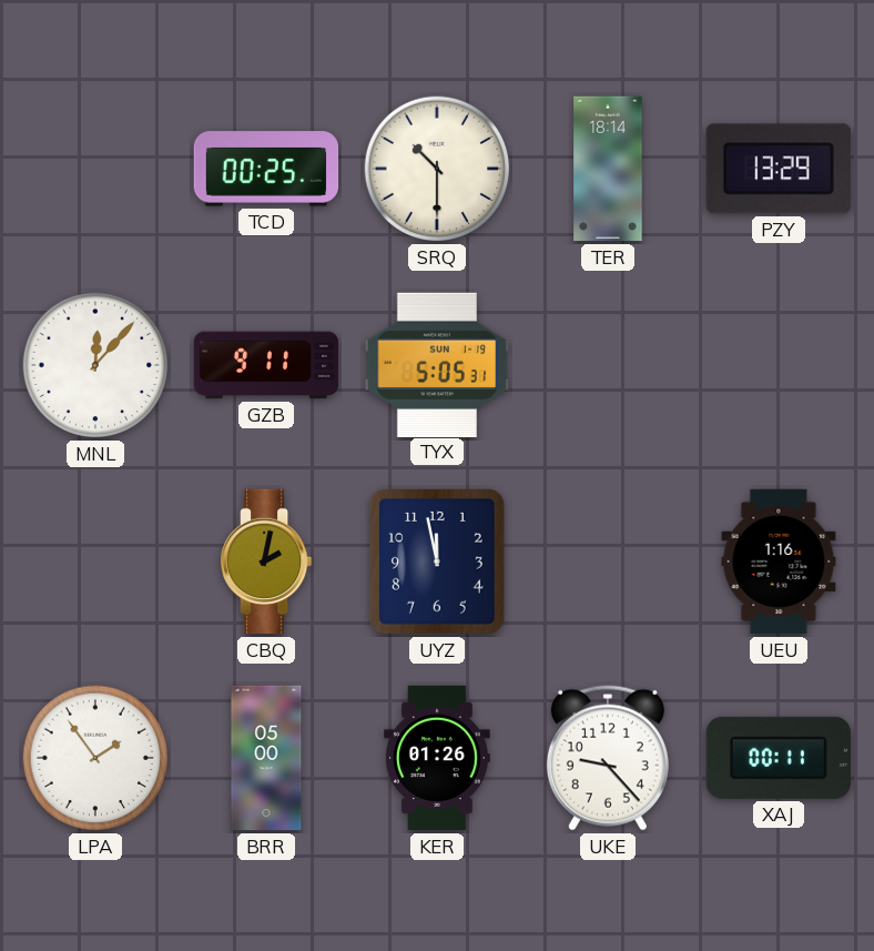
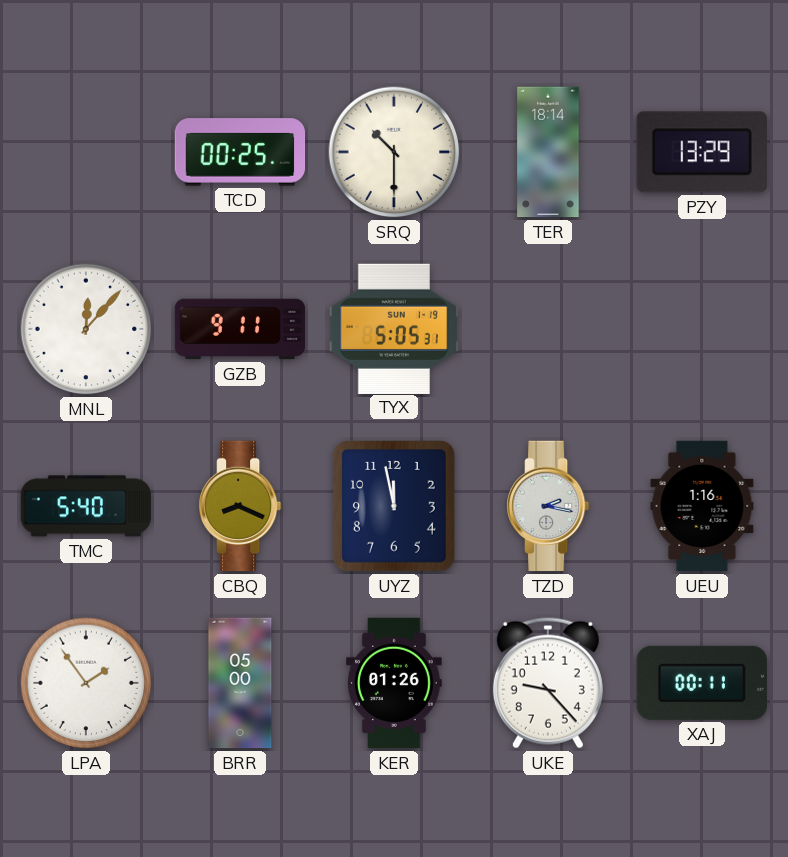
TMC: none -> 5:40
CBQ: 2:02 -> 8:19
TZD: none -> 2:17
